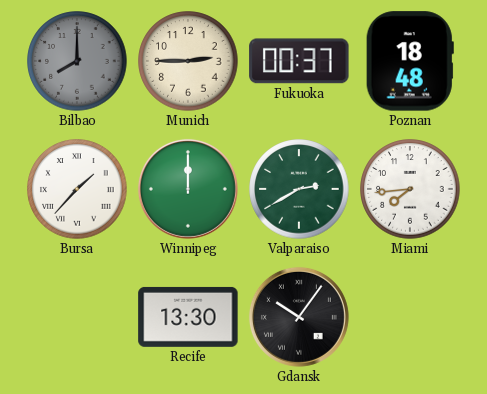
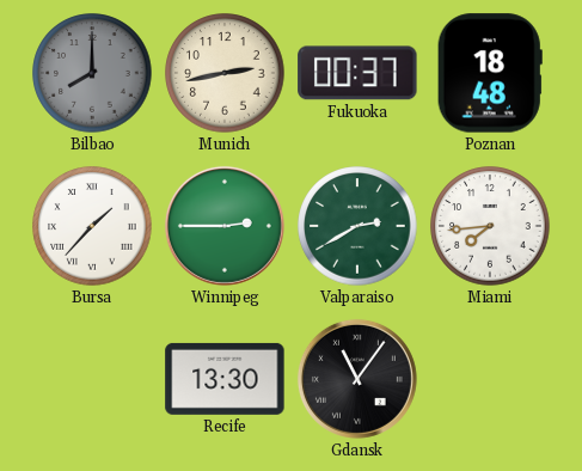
Munich: 2:45 -> 2:43
Winnipeg: 12:00 -> 2:45
Gdansk: 10:06 -> 11:06
